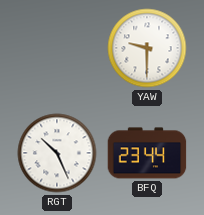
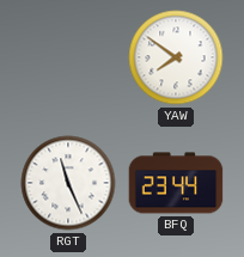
YAW: 9:30 -> 7:51
RGT: 10:26 -> 11:26
